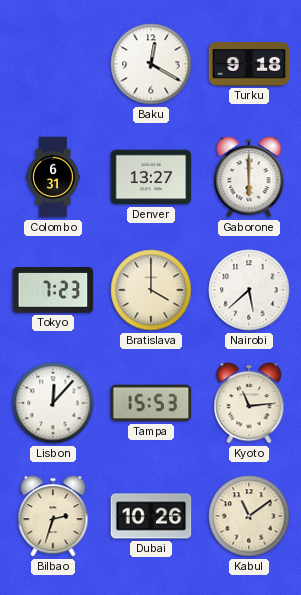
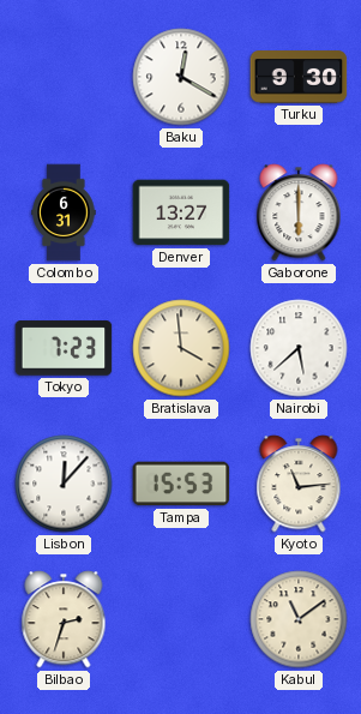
Turku: 9:18 -> 9:30
Bratislava: 4:00 -> 3:59
Dubai: 10:26 -> none
